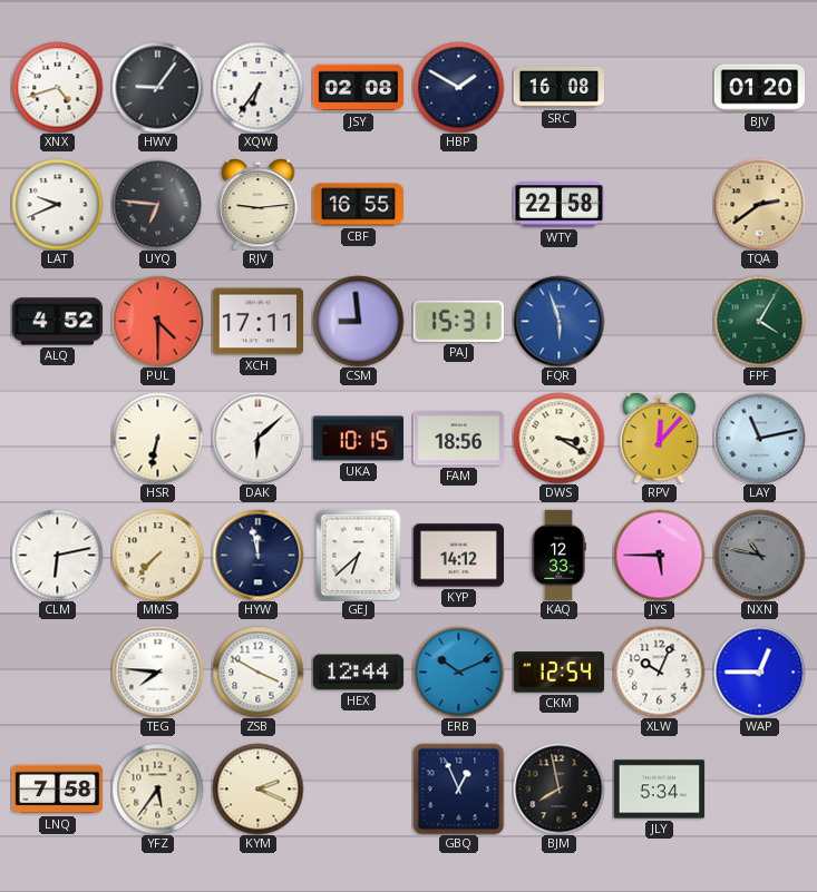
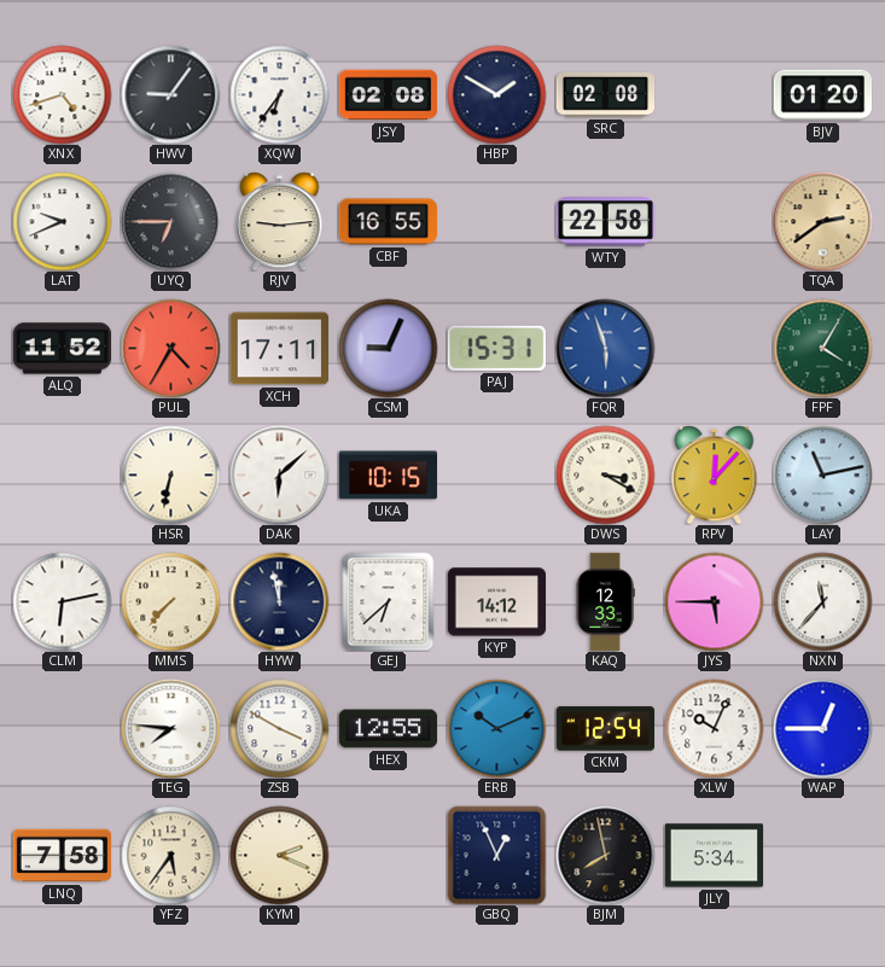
SRC: 16:08 -> 02:08
UYQ: 6:46 -> 6:45
ALQ: 4:52 -> 11:52
PUL: 4:30 -> 4:35
CSM: 8:59 -> 9:04
FAM: 18:56 -> none
NXN: 10:47 -> 11:37
NXN dial: grey -> white
HEX: 12:44 -> 12:55
